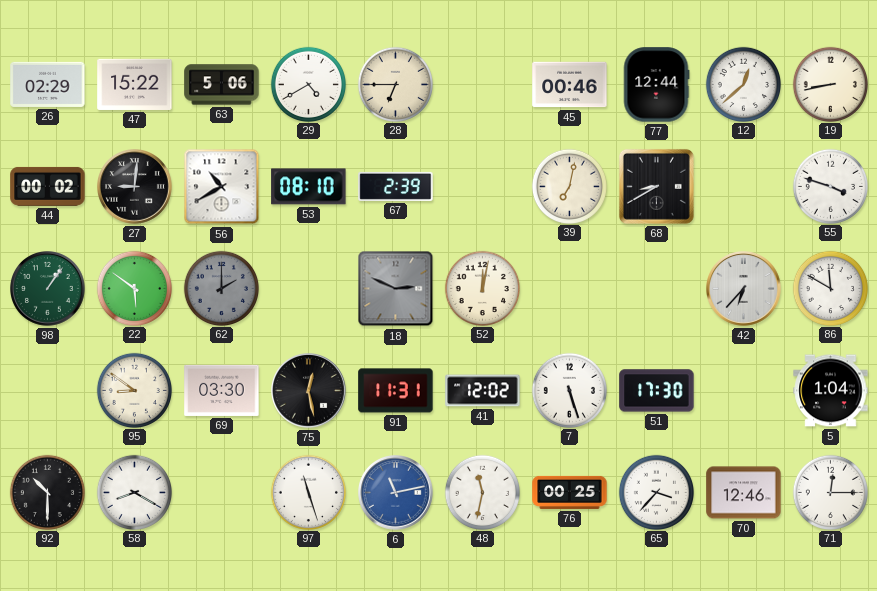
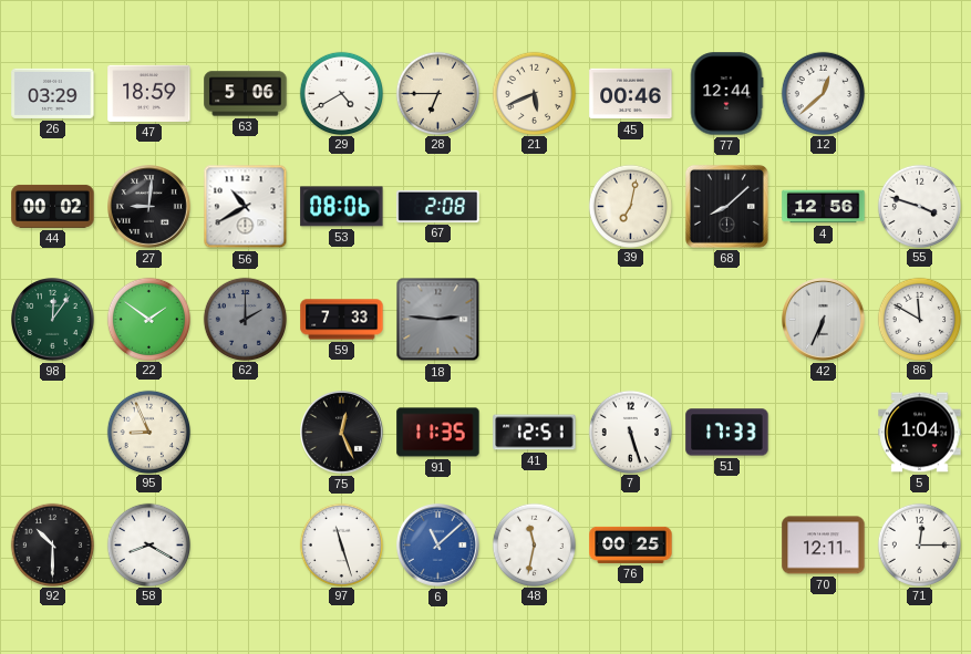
26: 02:29 -> 03:29
47: 15:22 -> 18:59
21: none -> 5:41
19: 8:43 -> none
53: 08:10 -> 08:06
67: 2:39 -> 2:08
68: 8:40 -> 8:08
4: none -> 12:56
98: 1:06 -> 12:06
22: 5:51 -> 1:51
59: none -> 7:33
18: 2:49 -> 2:46
52: 12:02 -> none
42: 6:37 -> 6:34
95: 8:51 -> 8:56
69: 03:30 -> none
75: 12:28 -> 12:26
91: 11:31 -> 11:35
41: 12:02 -> 12:51
51: 17:30 -> 17:33
6: 11:13 -> 11:08
65: 3:37 -> none
70: 12:46 -> 12:11
